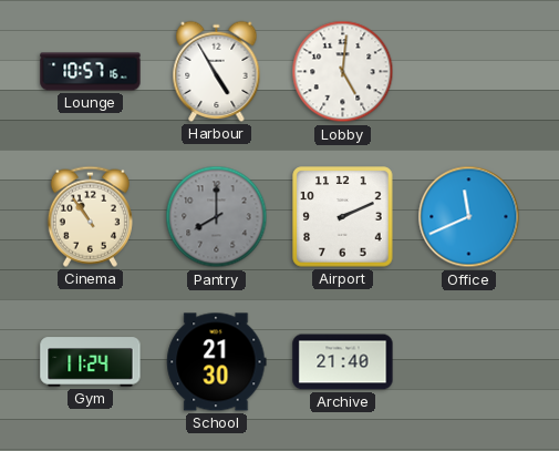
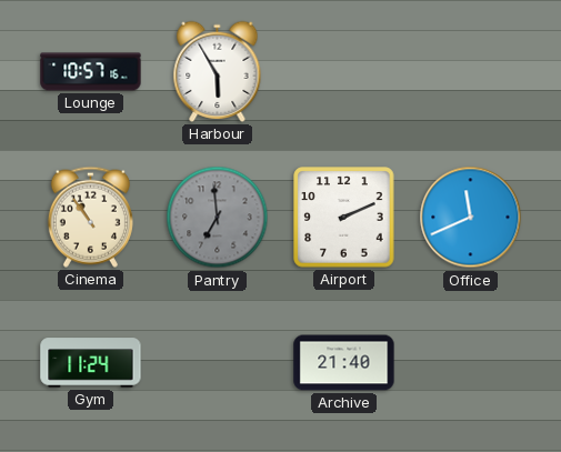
Harbour: 4:55 -> 5:55
Lobby: 5:01 -> none
Pantry: 8:00 -> 6:59
School: 21:30 -> none
